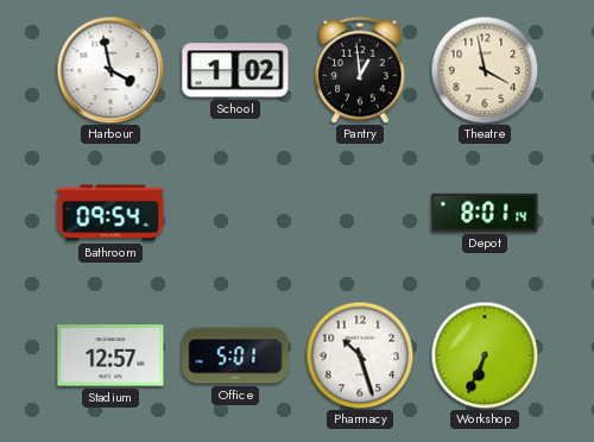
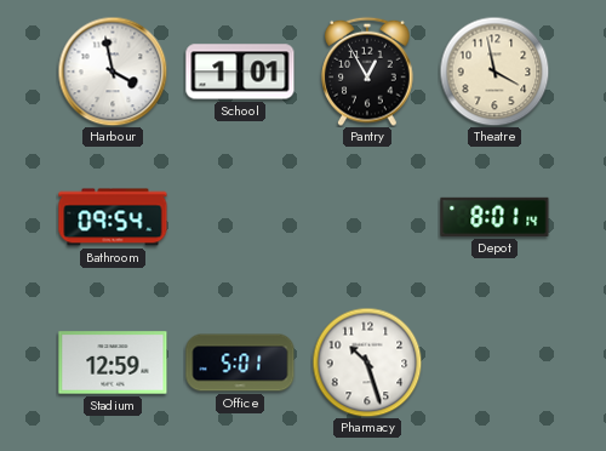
School: 1:02 -> 1:01
Pantry: 12:59 -> 12:55
Stadium: 12:57 -> 12:59
Workshop: 6:34 -> none
